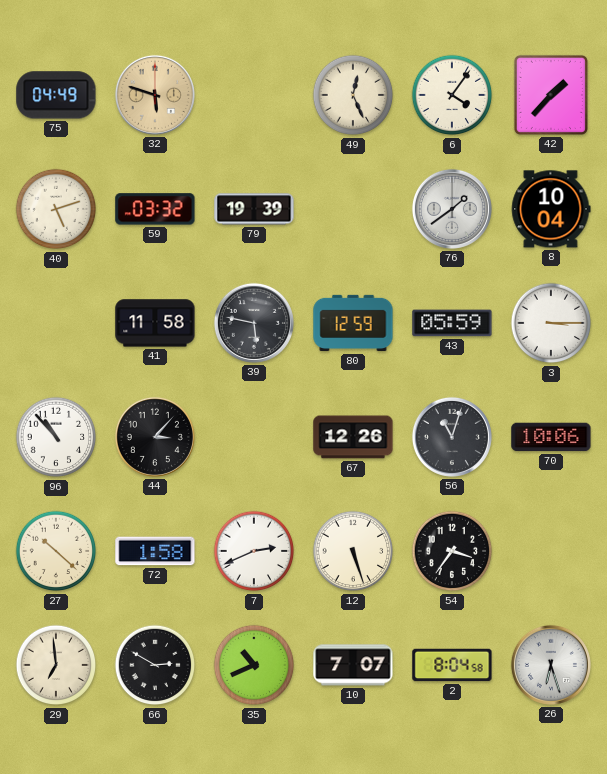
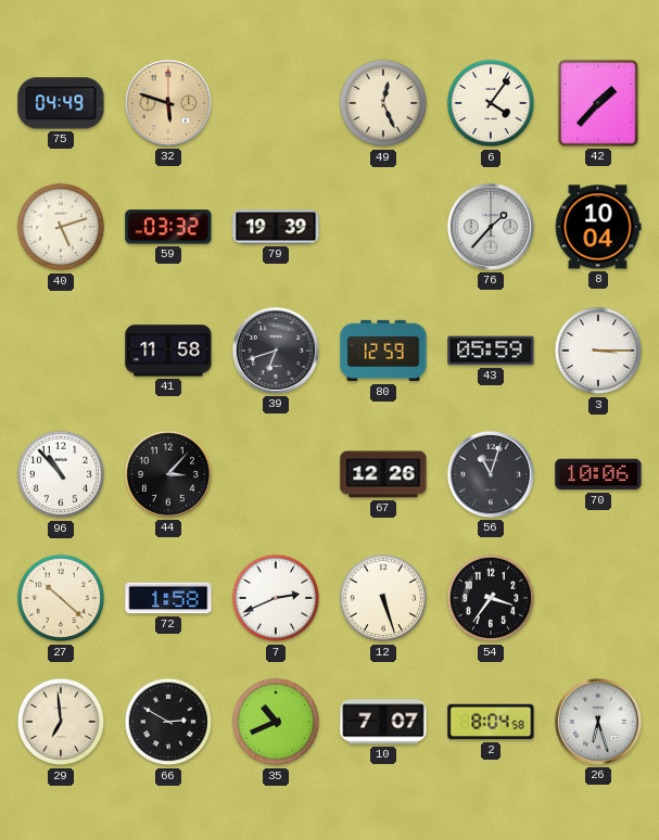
76: 1:39 -> 1:37
39: 5:47 -> 6:42
